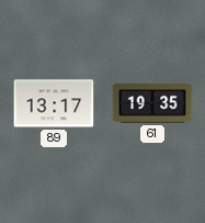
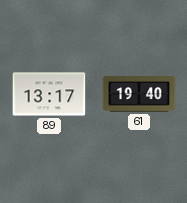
61: 19:35 -> 19:40
